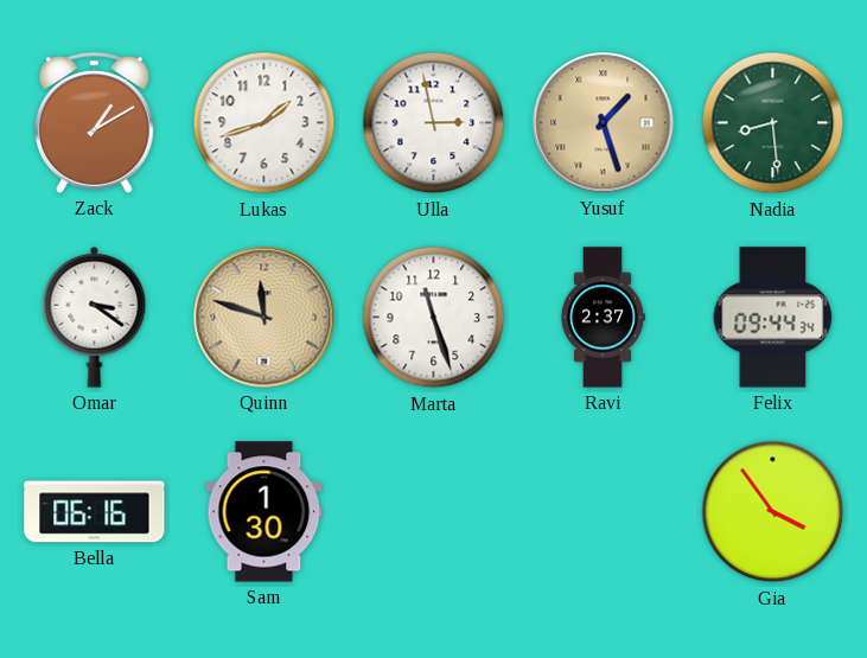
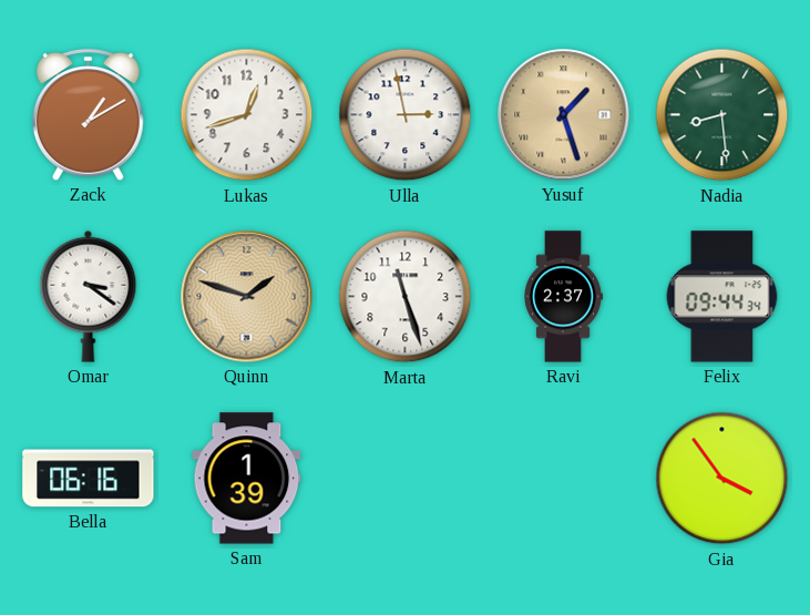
Lukas: 1:42 -> 12:42
Quinn: 11:48 -> 1:48
Sam: 1:30 -> 1:39
